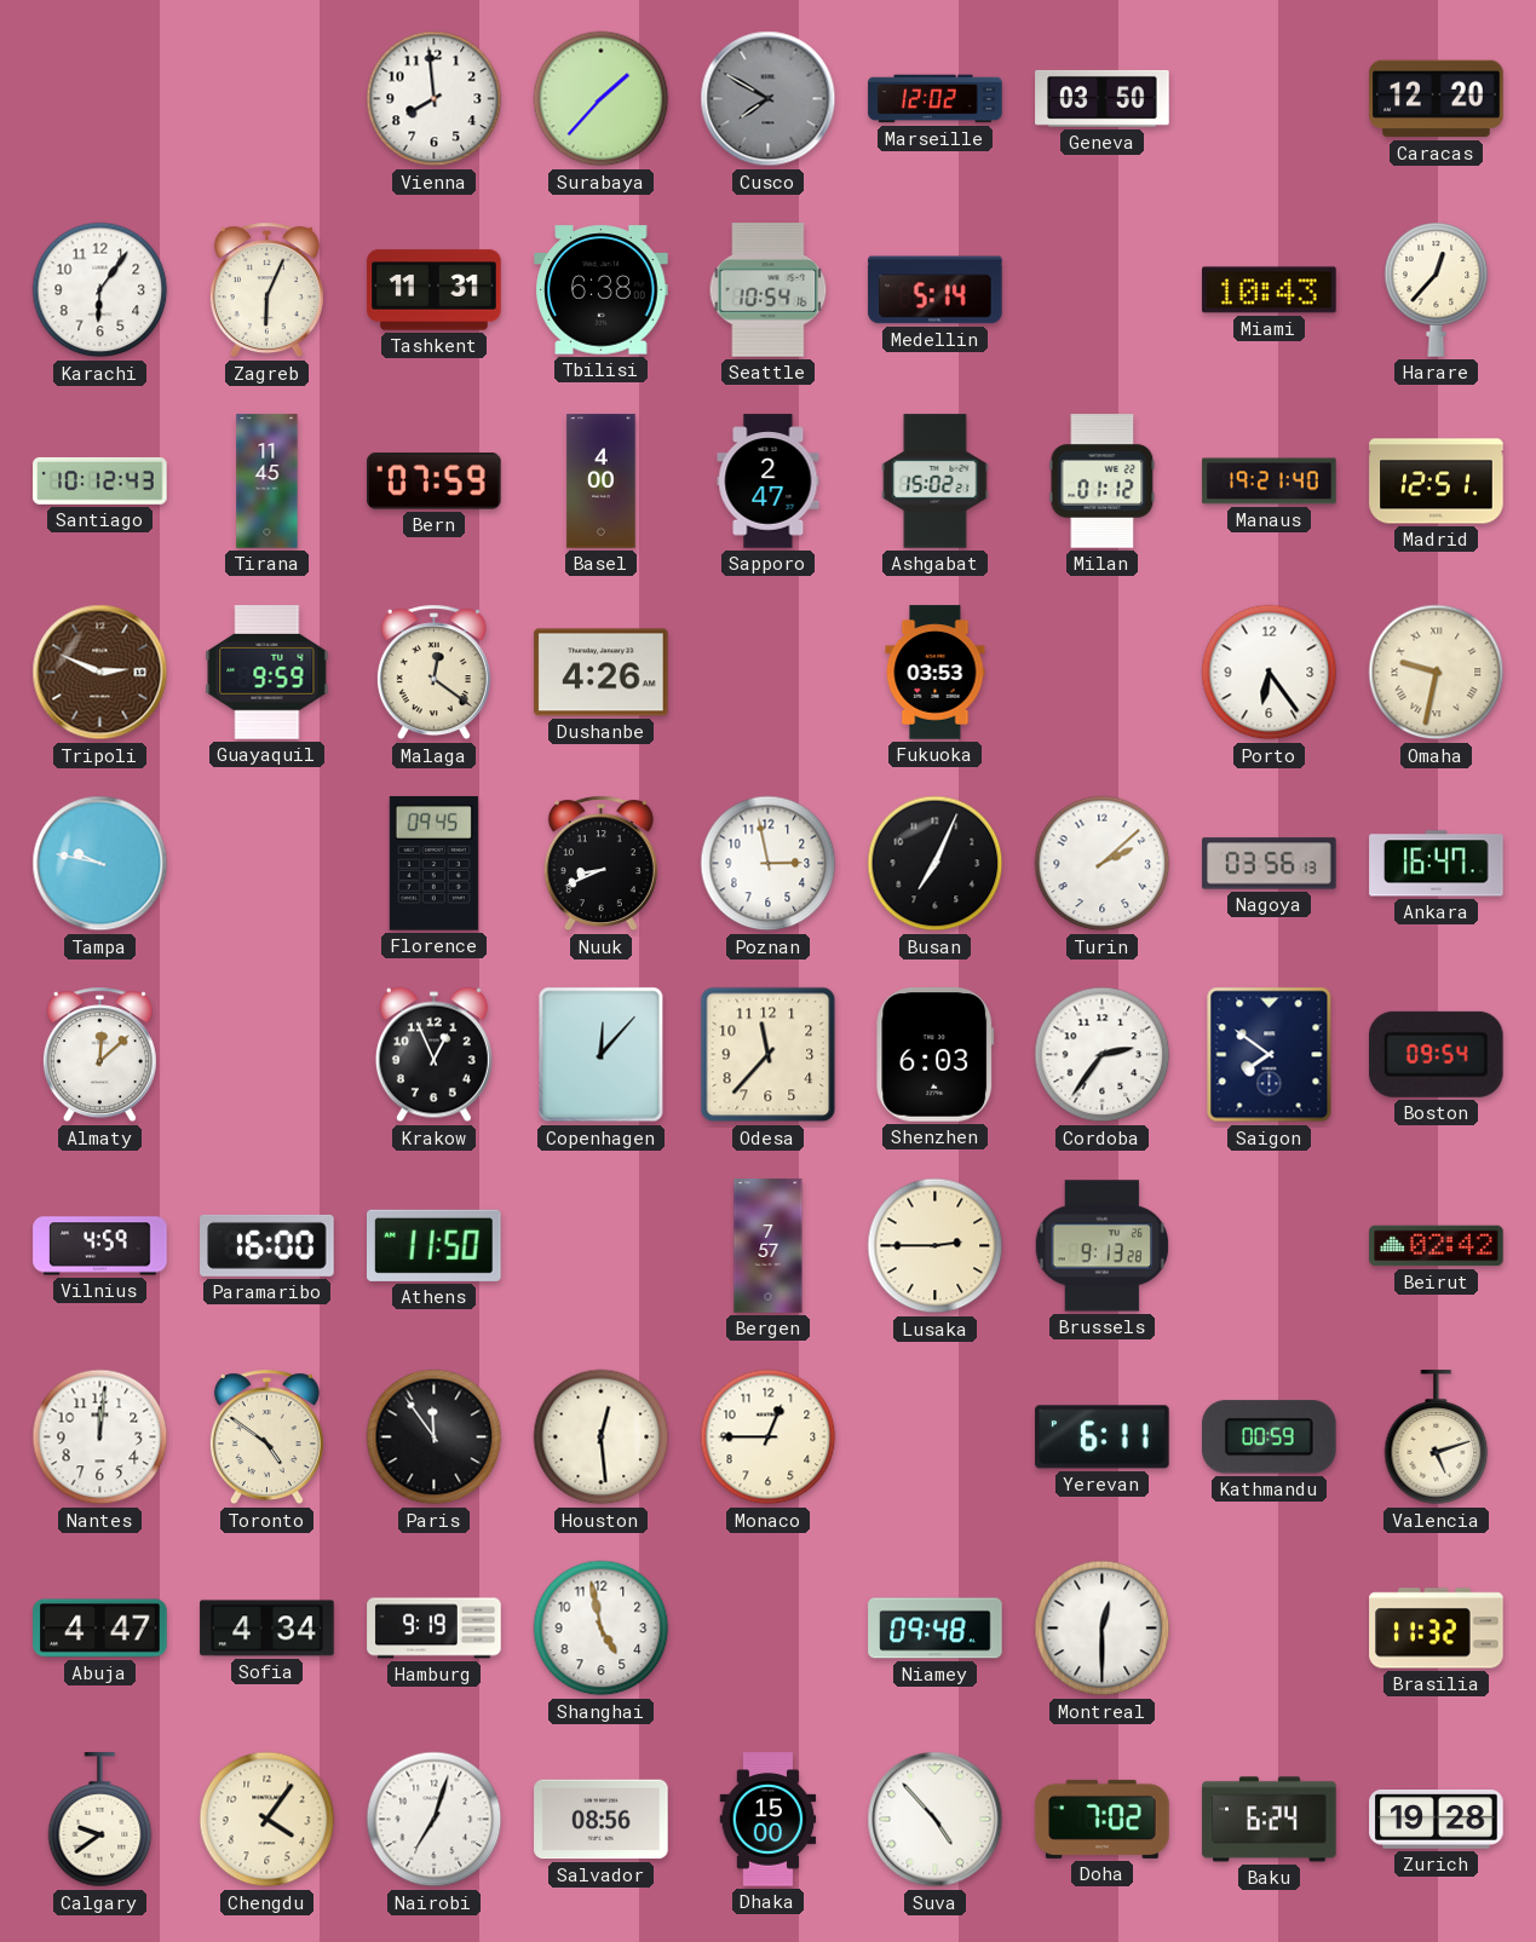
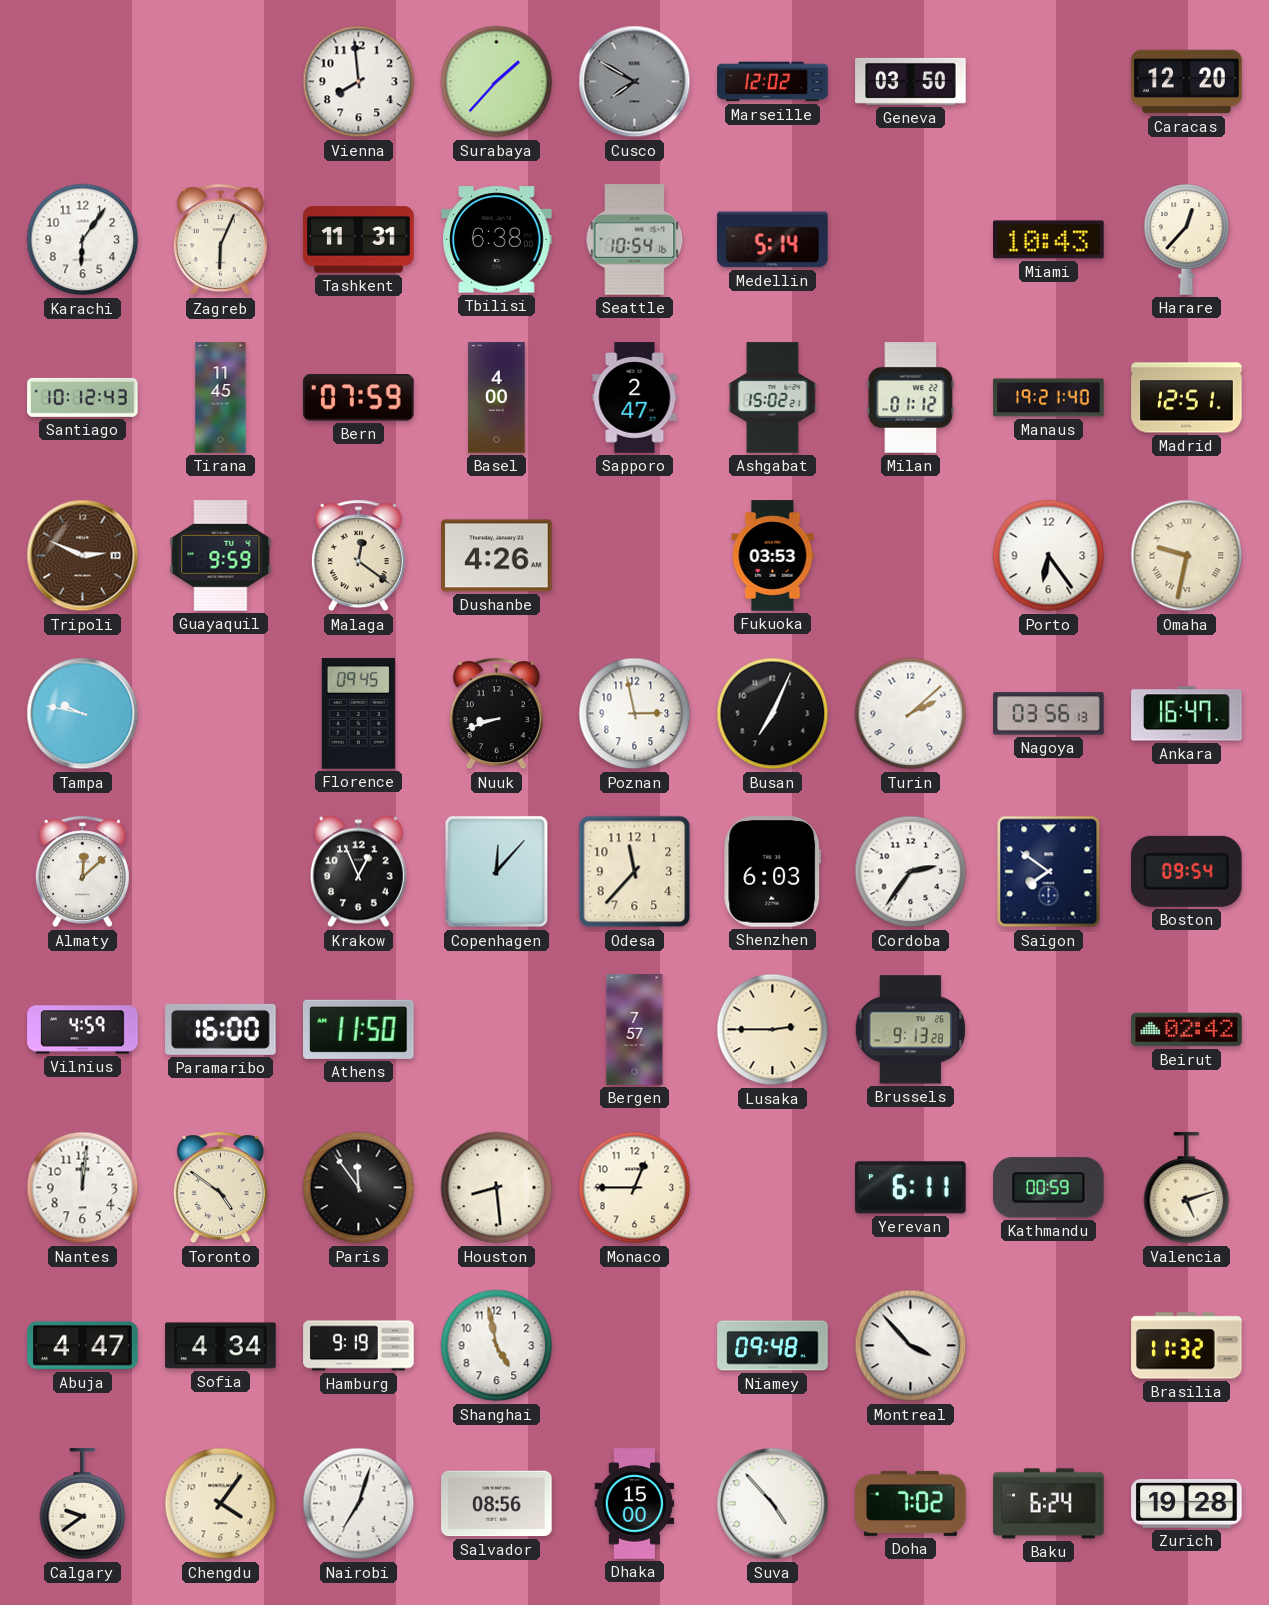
Nuuk: 8:41 -> 8:42
Houston: 12:29 -> 8:29
Montreal: 12:30 -> 3:53
